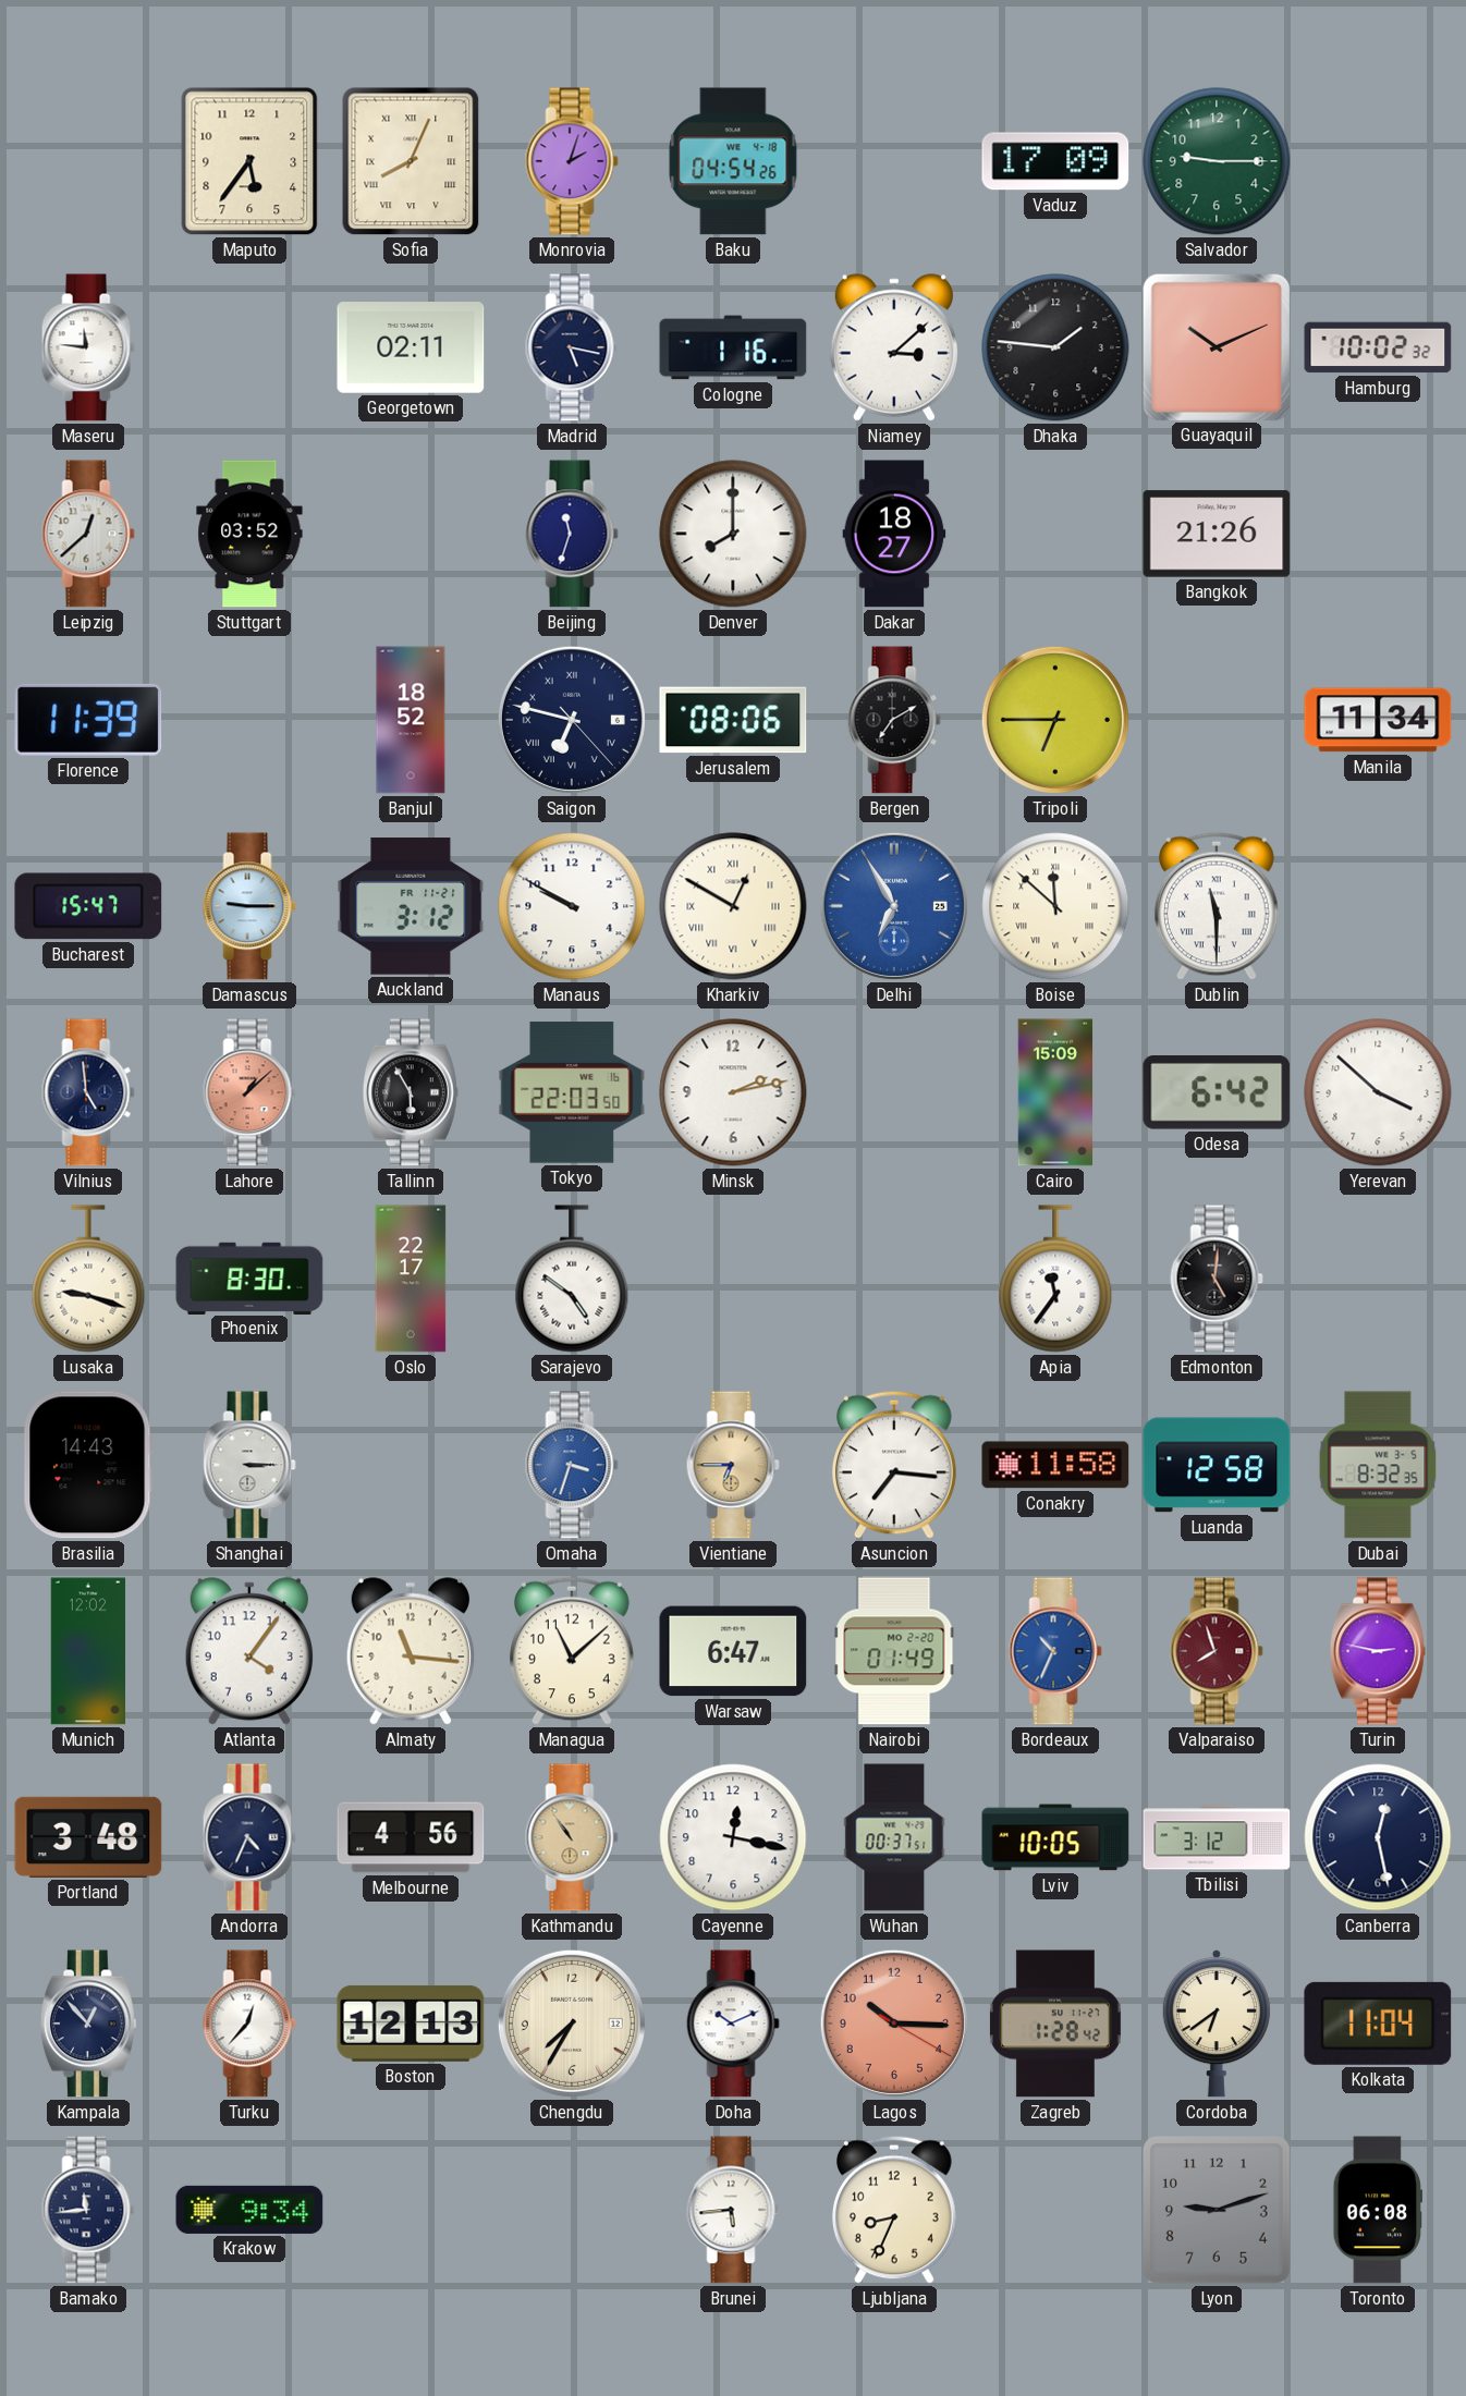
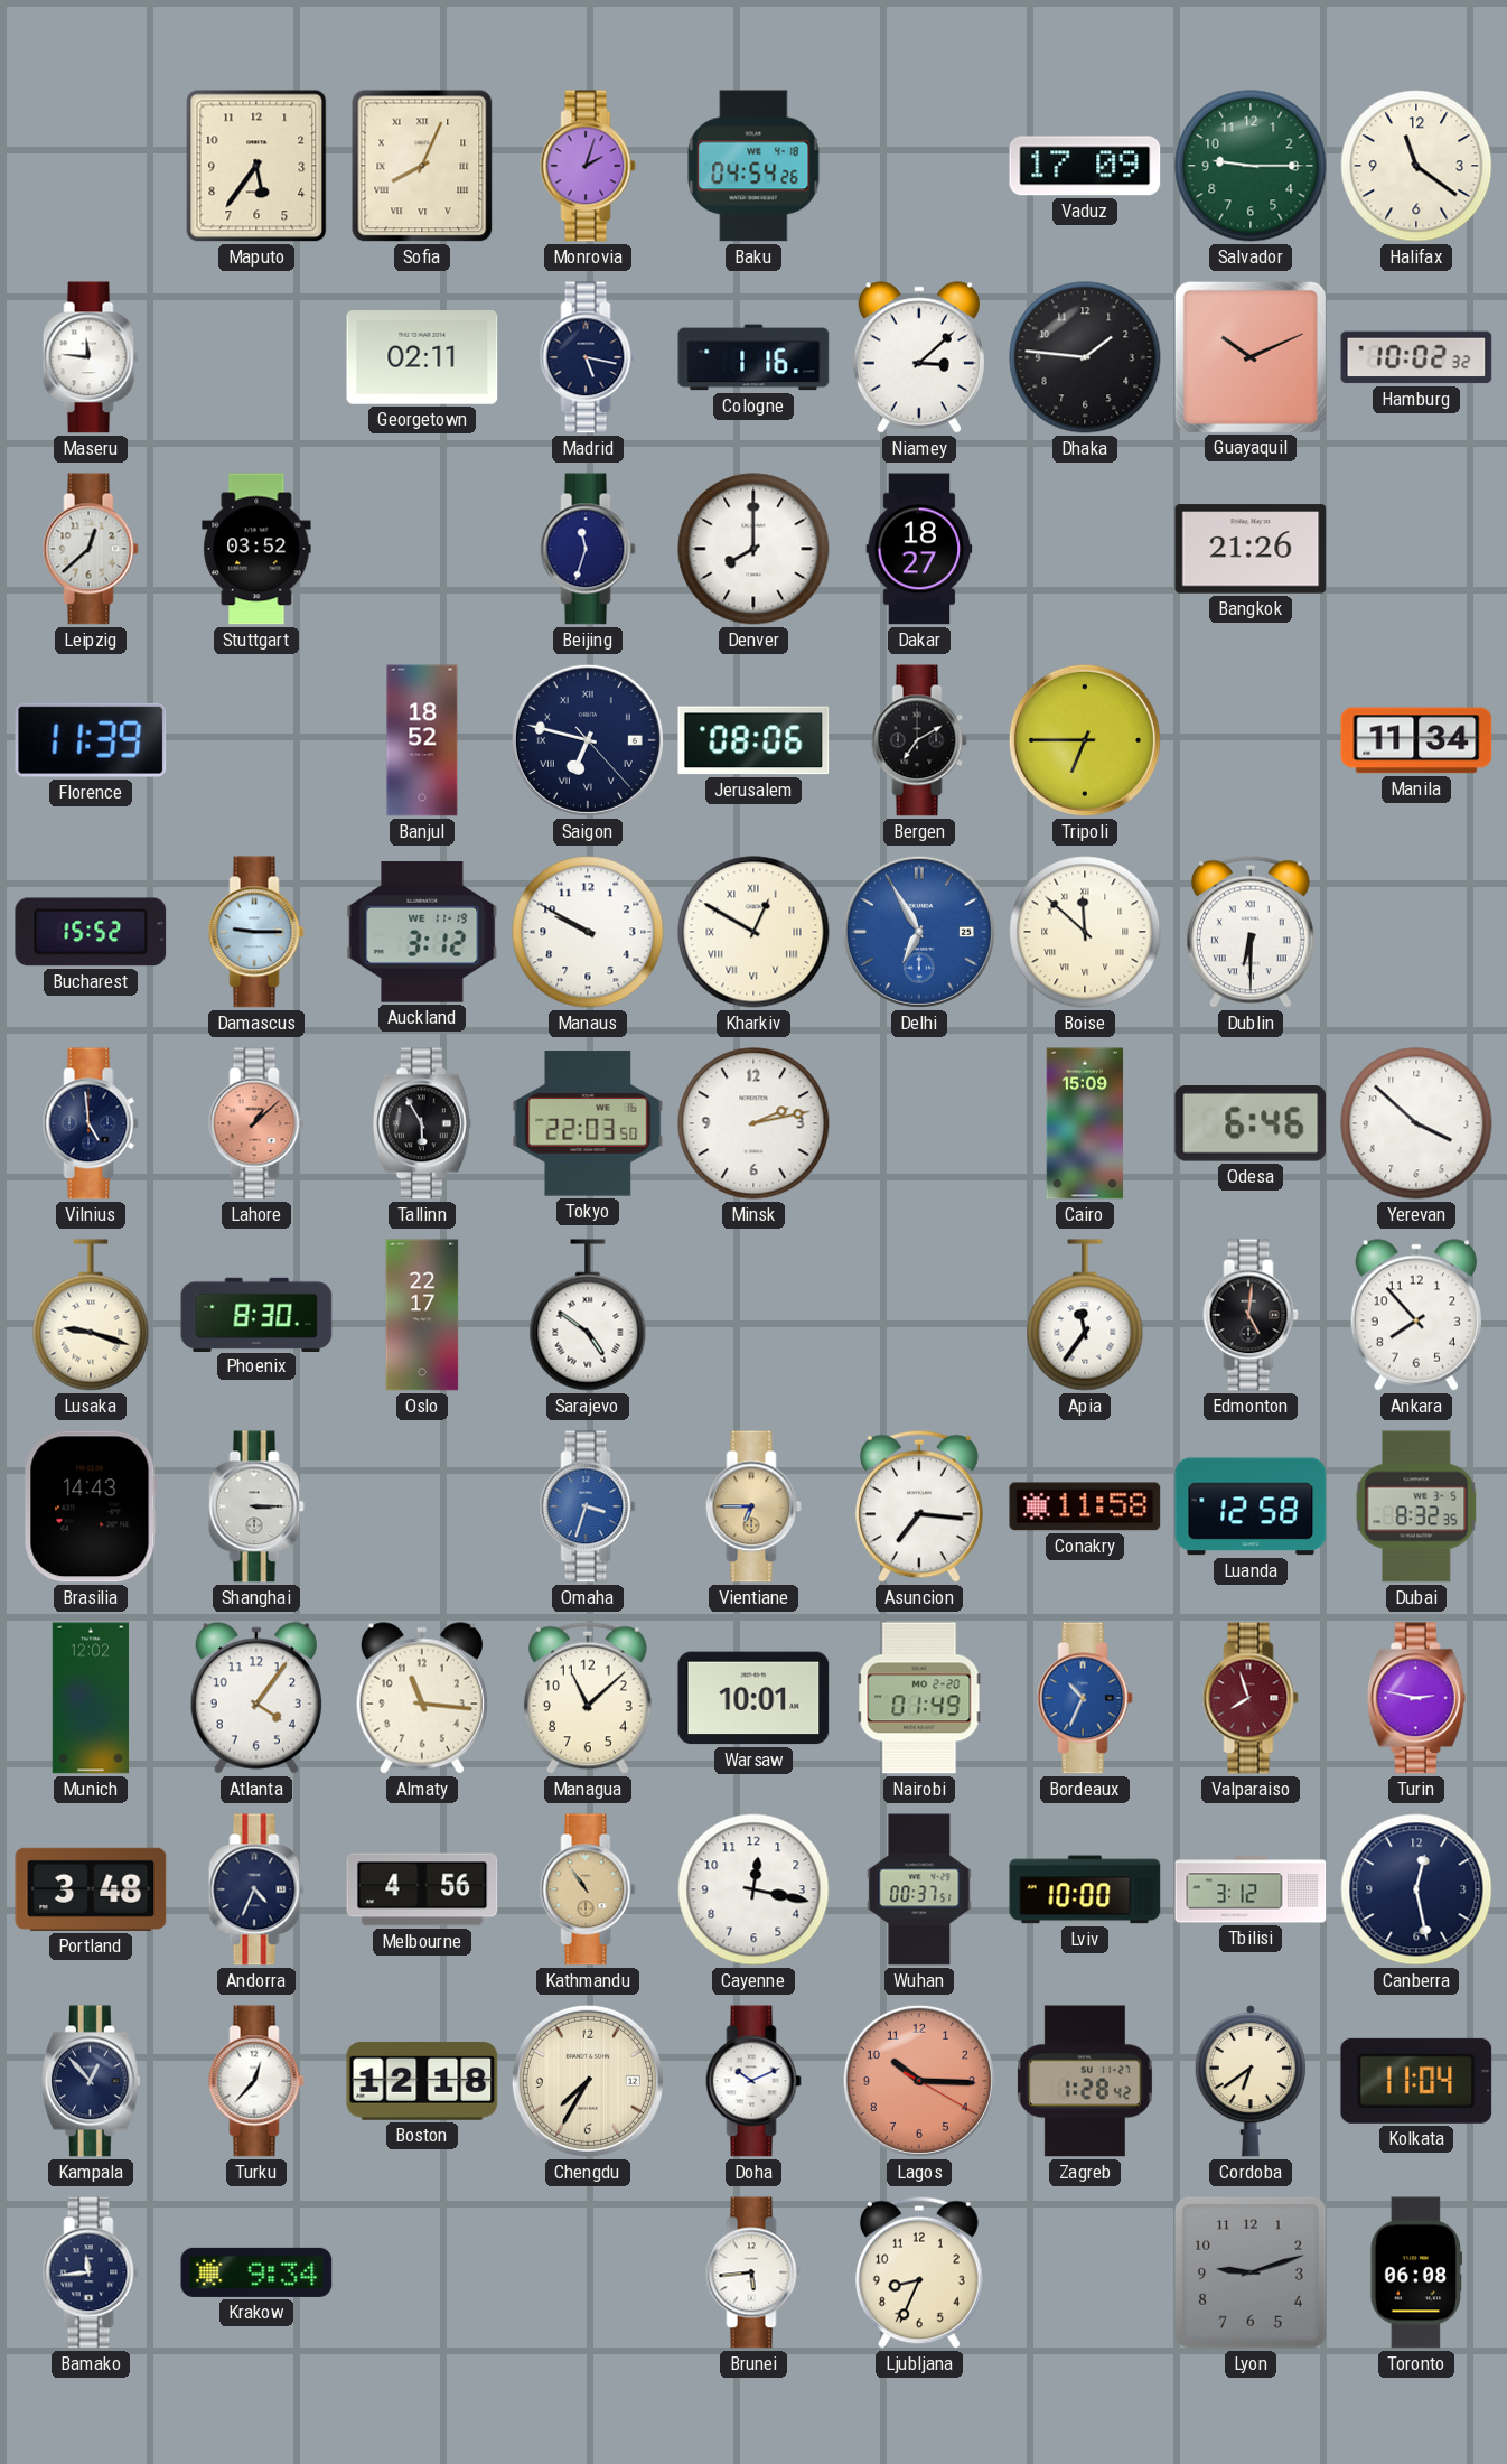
Halifax: none -> 11:21
Bucharest: 15:47 -> 15:52
Auckland date: FR 11-21 -> WE 11-19
Dublin: 11:30 -> 6:30
Odesa: 6:42 -> 6:46
Ankara: none -> 7:53
Warsaw: 6:47 -> 10:01
Lviv: 10:05 -> 10:00
Boston: 12:13 -> 12:18
